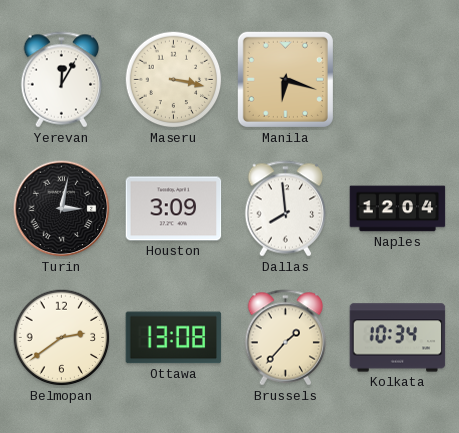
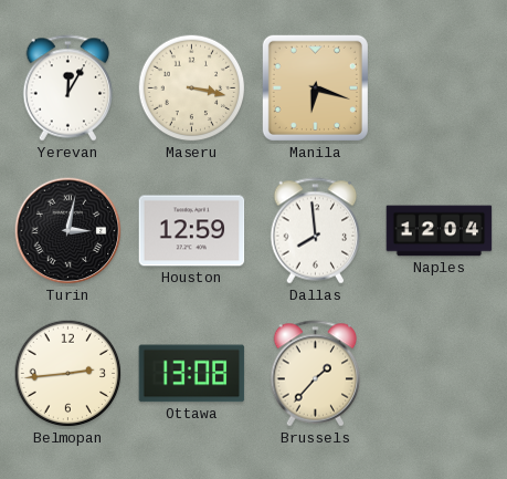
Houston: 3:09 -> 12:59
Belmopan: 2:39 -> 2:44
Kolkata: 10:34 -> none
